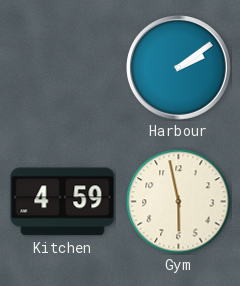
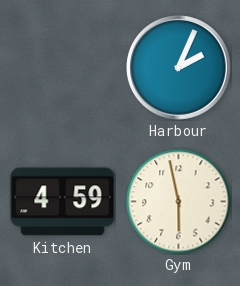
Harbour: 2:09 -> 2:04
